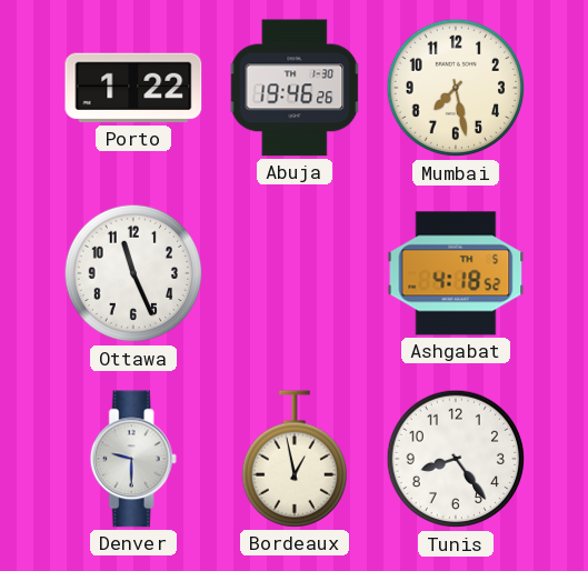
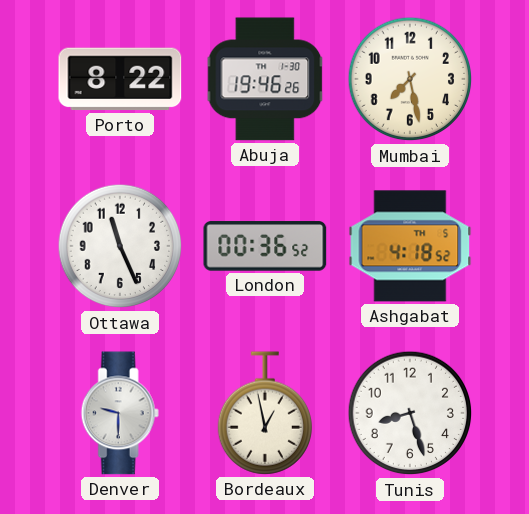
Porto: 1:22 -> 8:22
London: none -> 00:36
Tunis: 8:24 -> 8:27
